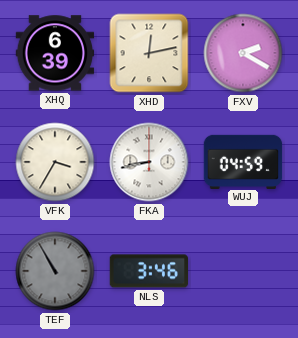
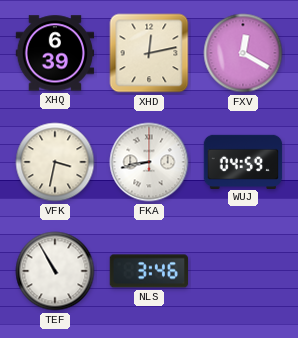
FXV: 2:20 -> 12:20
VFK: 3:35 -> 3:32
TEF dial: grey -> white
